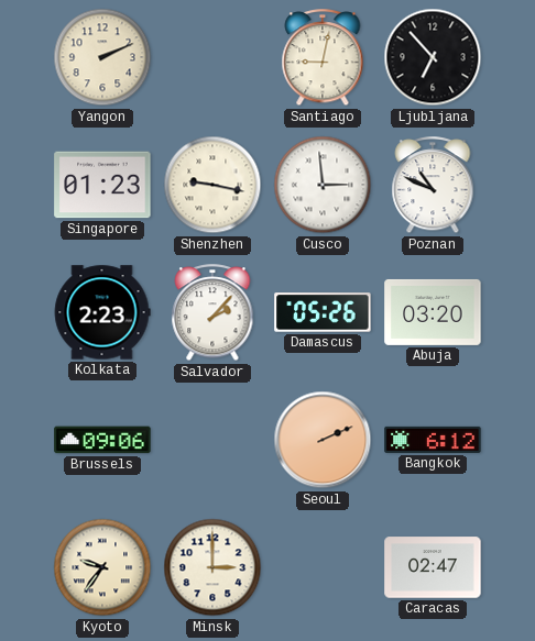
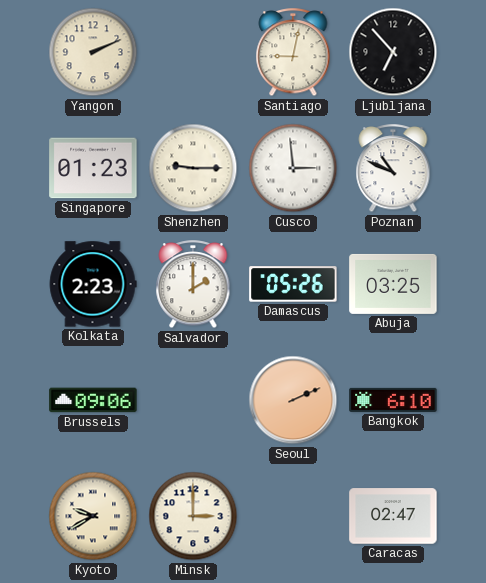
Shenzhen: 9:17 -> 9:15
Salvador: 2:07 -> 2:00
Abuja: 03:20 -> 03:25
Bangkok: 6:12 -> 6:10
Kyoto: 9:36 -> 9:40
